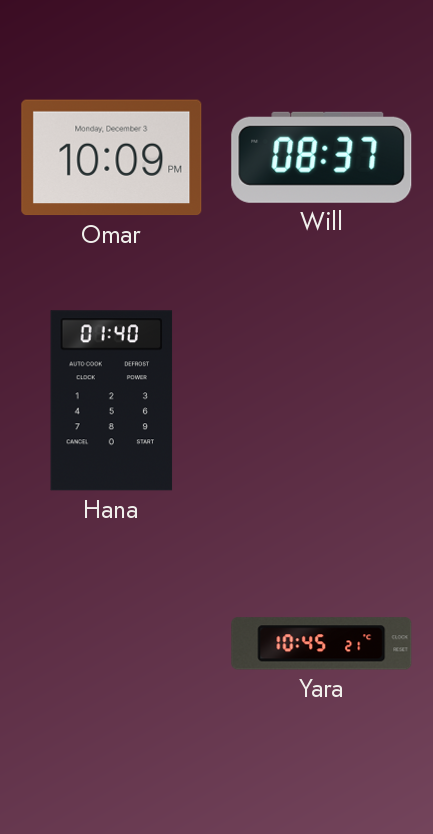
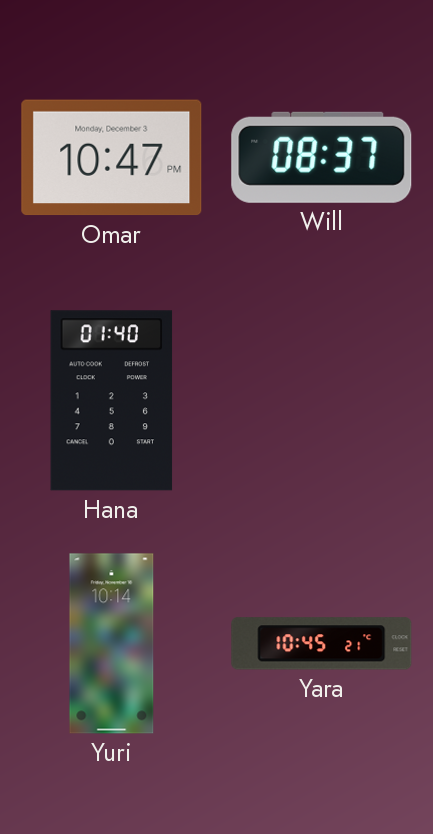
Omar: 10:09 -> 10:47
Yuri: none -> 10:14
